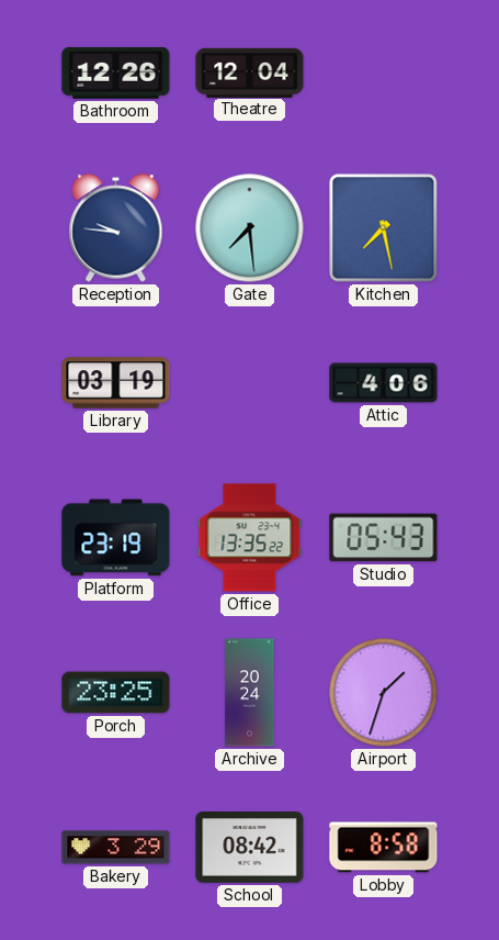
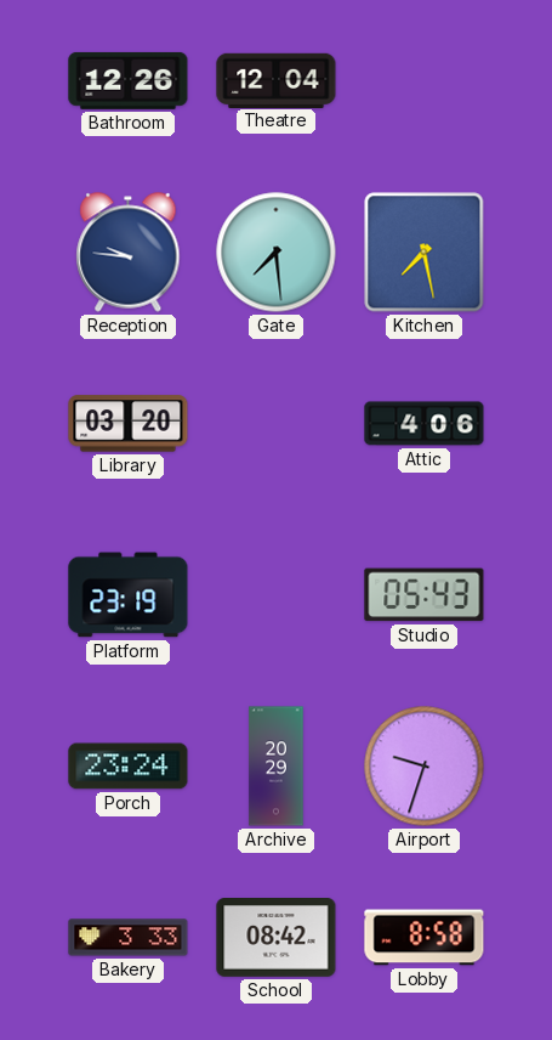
Library: 03:19 -> 03:20
Office: 13:35 -> none
Porch: 23:25 -> 23:24
Archive: 20:24 -> 20:29
Airport: 1:33 -> 9:33
Bakery: 3:29 -> 3:33
